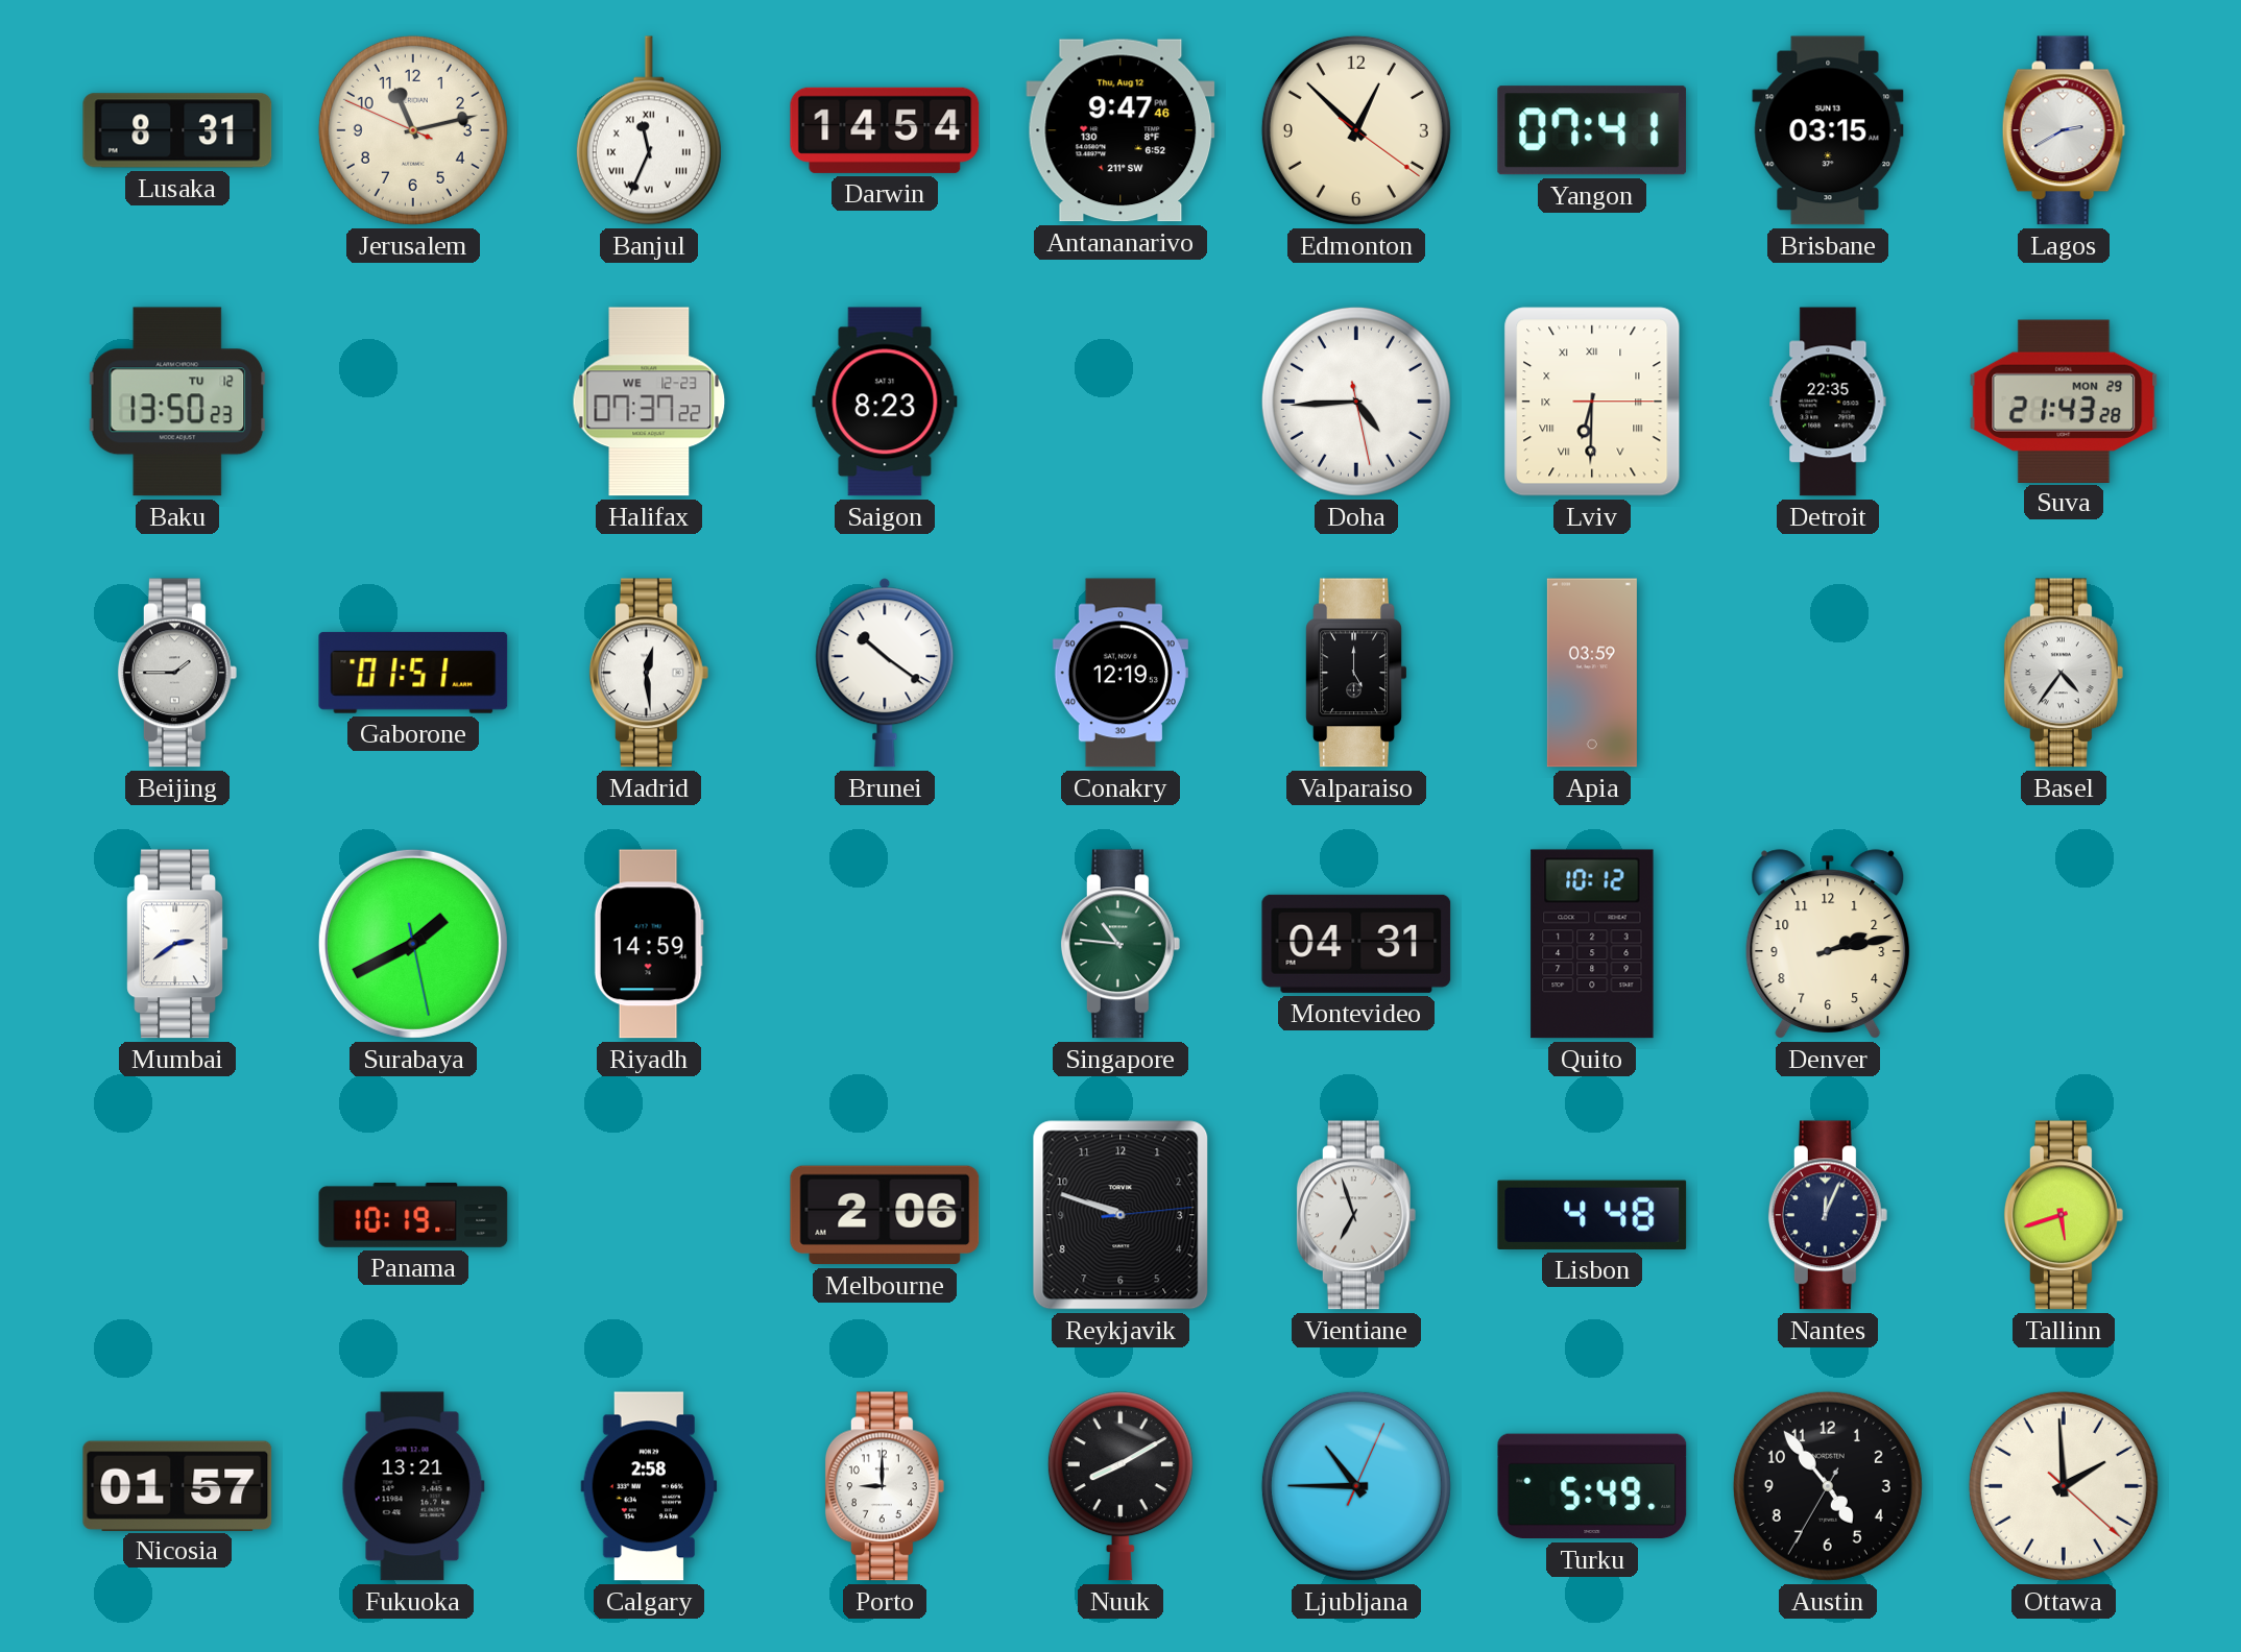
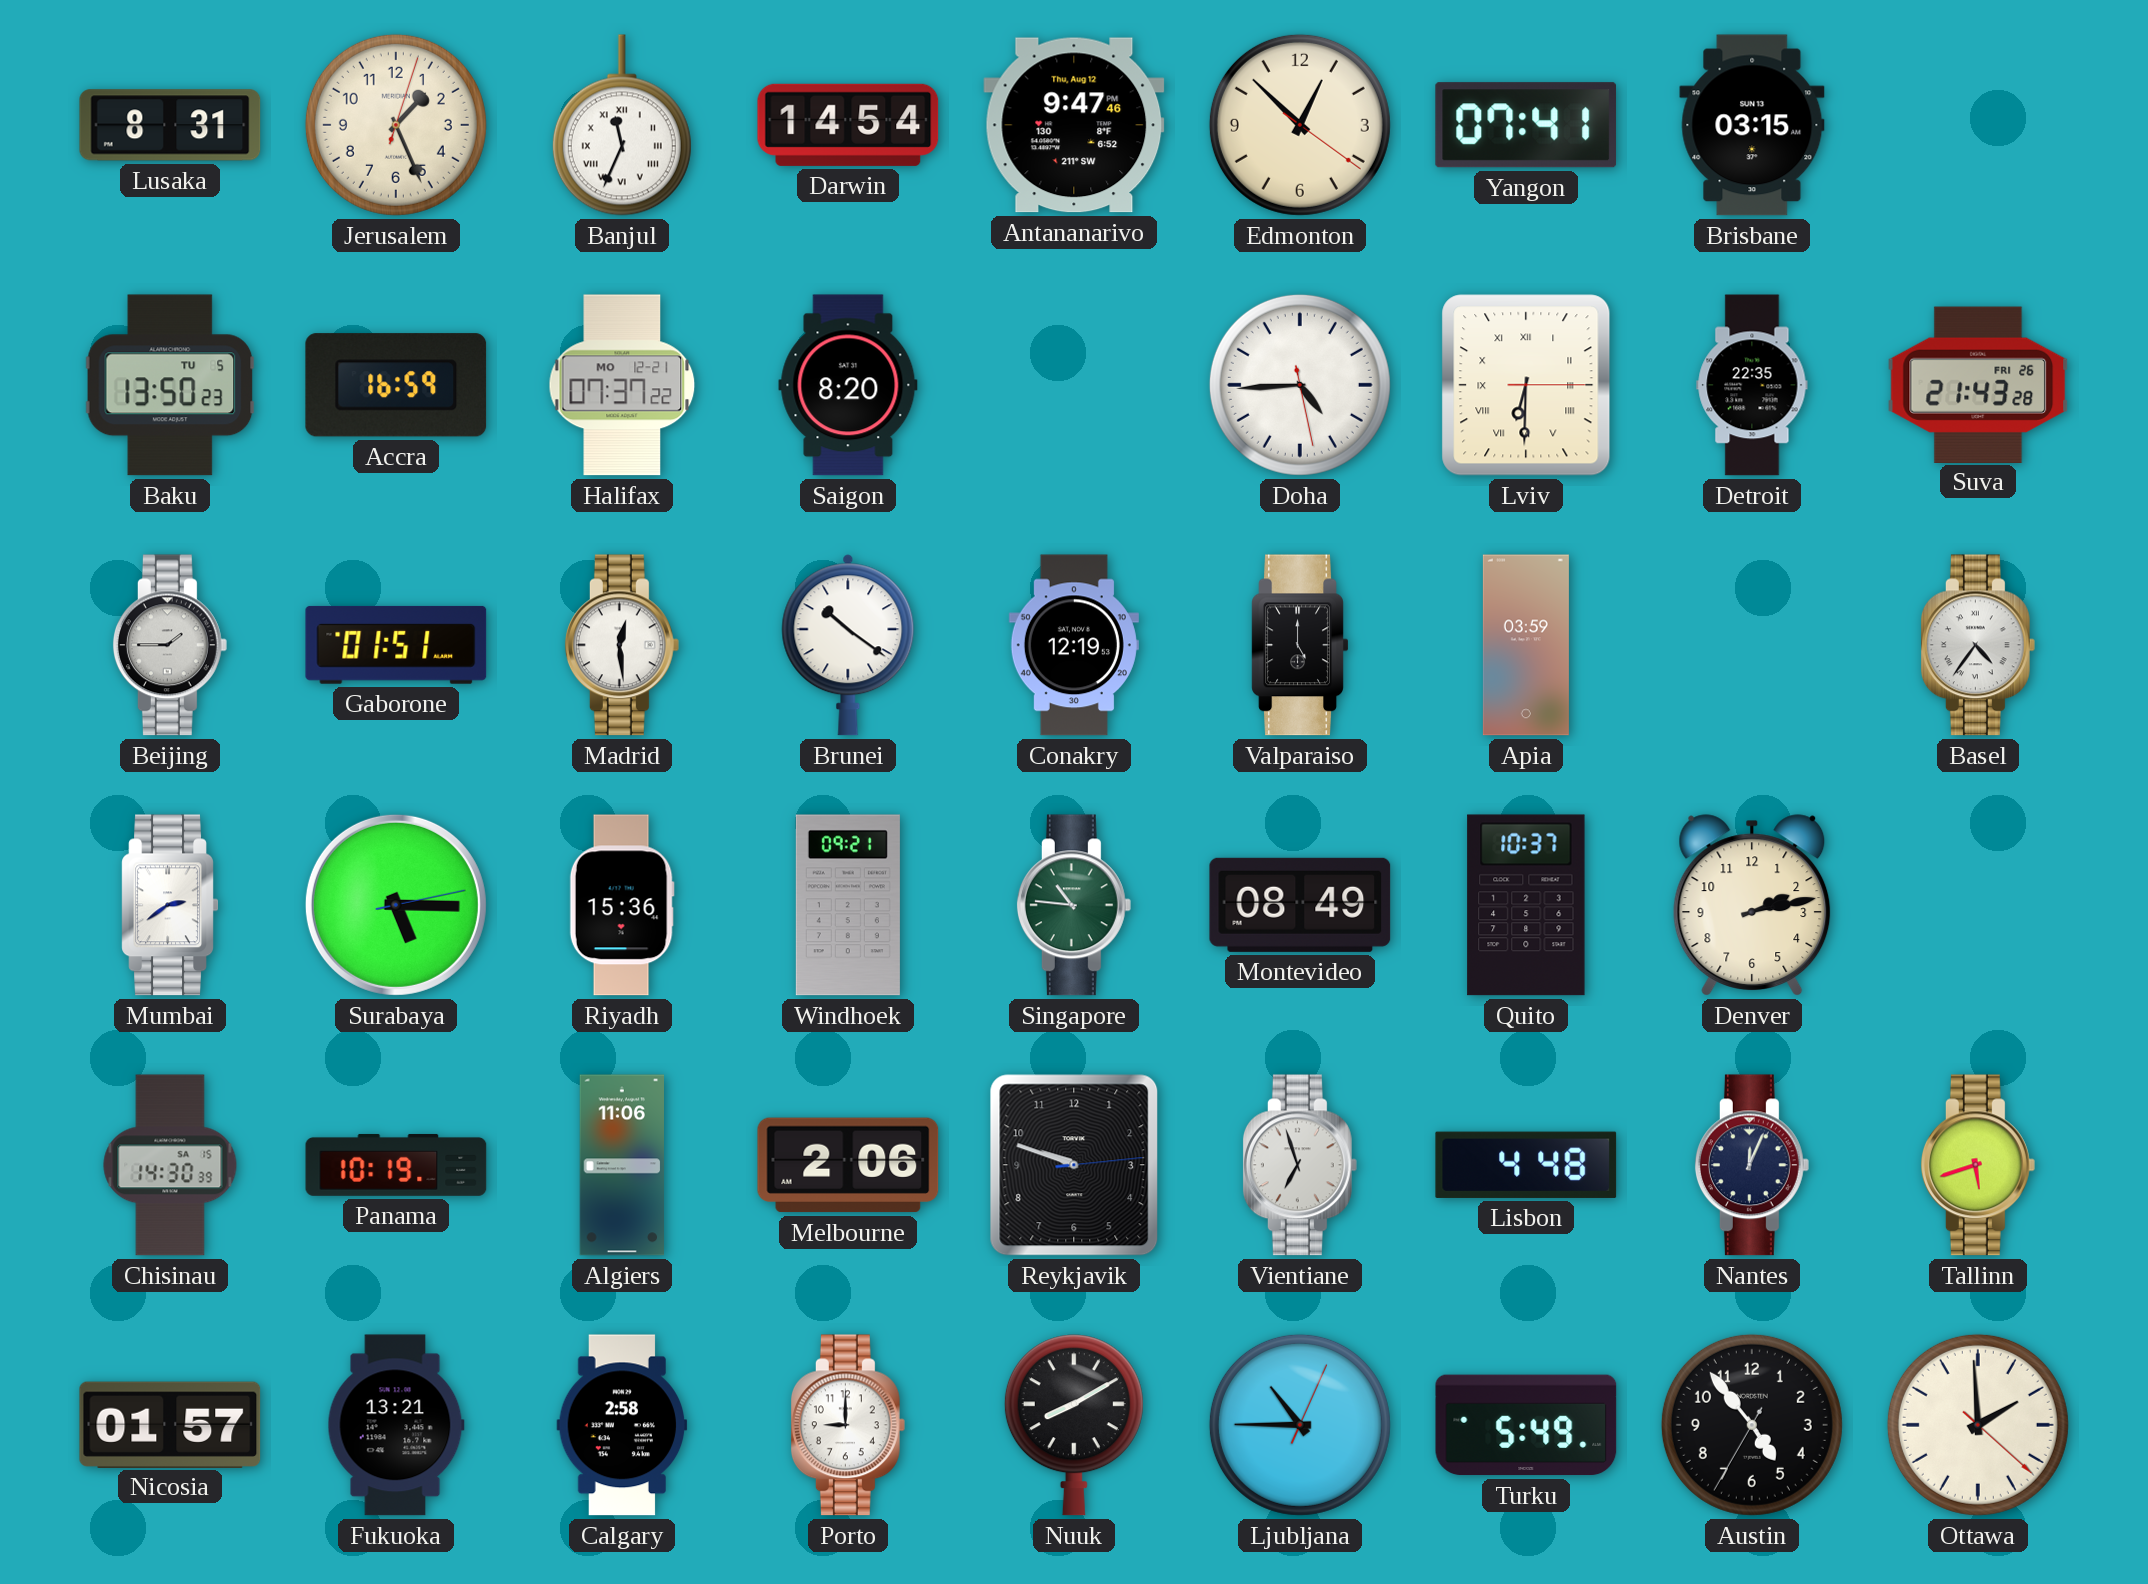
Jerusalem: 11:12 -> 1:26
Lagos: 2:40 -> none
Baku date: TU 12 -> TU 5
Accra: none -> 16:59
Halifax date: WE 12-23 -> MO 12-21
Saigon: 8:23 -> 8:20
Suva date: MON 29 -> FRI 26
Surabaya: 1:40 -> 5:15
Riyadh: 14:59 -> 15:36
Windhoek: none -> 09:21
Montevideo: 04:31 -> 08:49
Quito: 10:12 -> 10:37
Chisinau: none -> 14:30
Algiers: none -> 11:06
